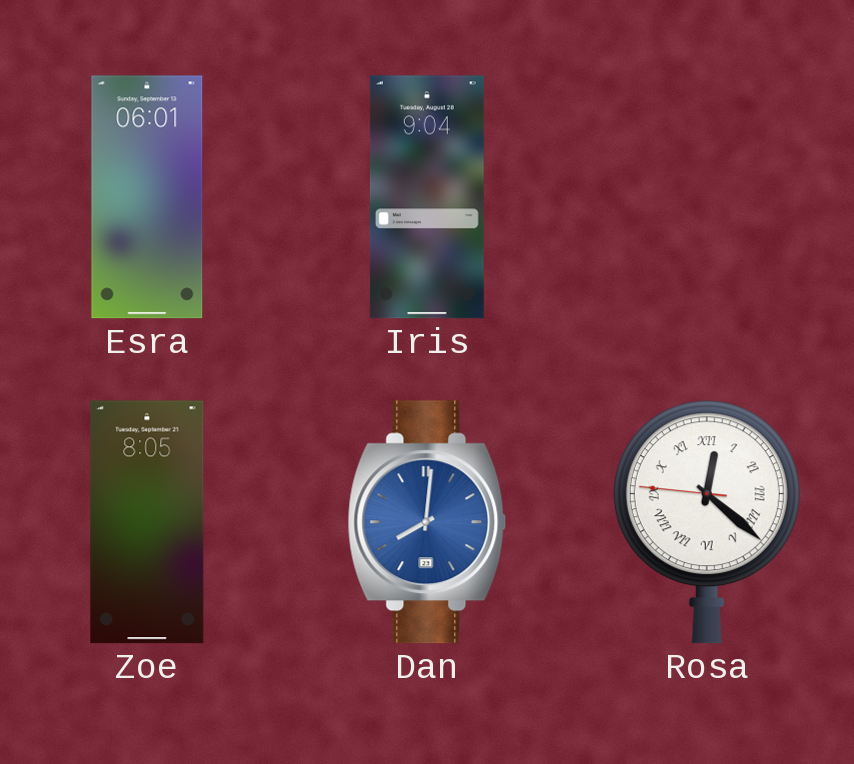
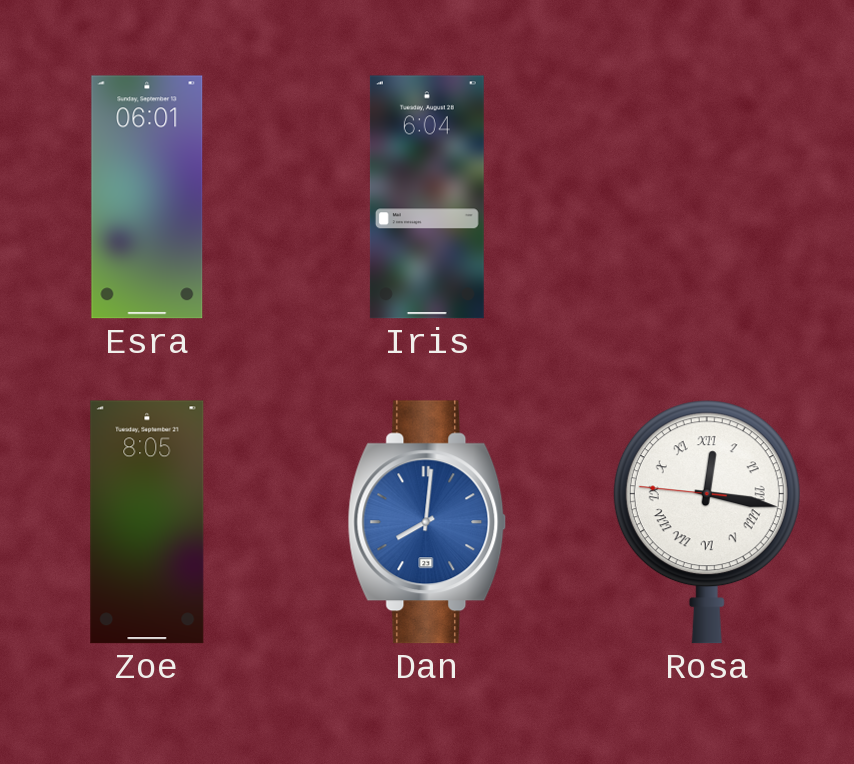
Iris: 9:04 -> 6:04
Rosa: 12:21 -> 12:16
